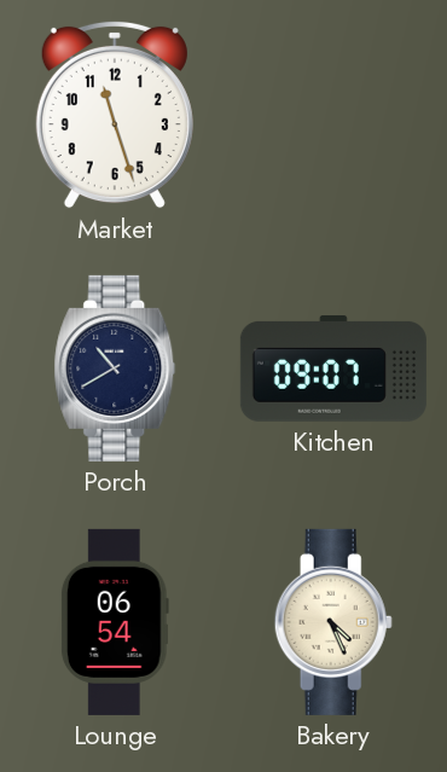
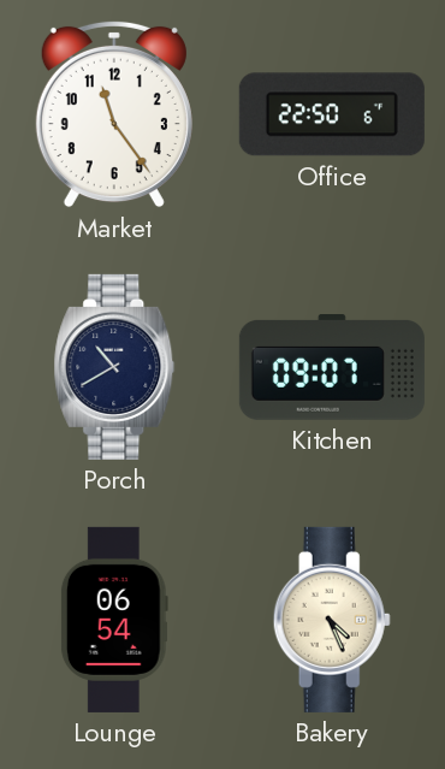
Market: 11:27 -> 11:24
Office: none -> 22:50
